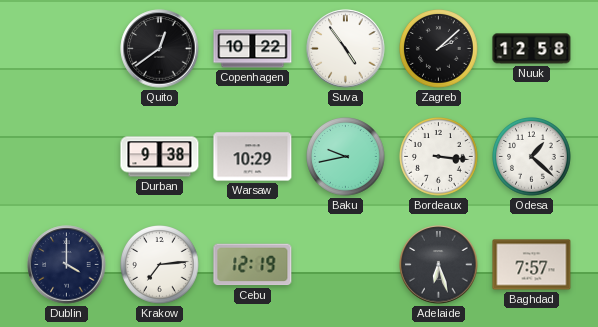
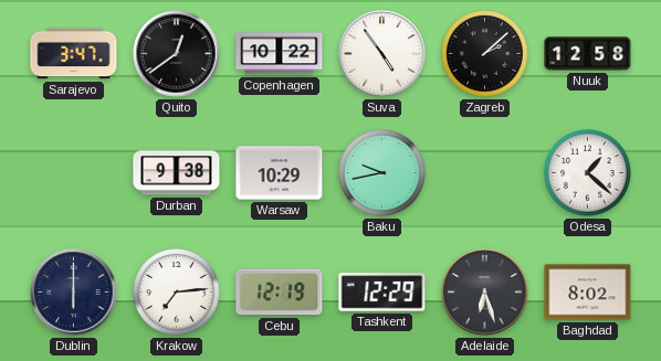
Sarajevo: none -> 3:47
Bordeaux: 3:16 -> none
Dublin: 4:00 -> 6:00
Tashkent: none -> 12:29
Baghdad: 7:57 -> 8:02
